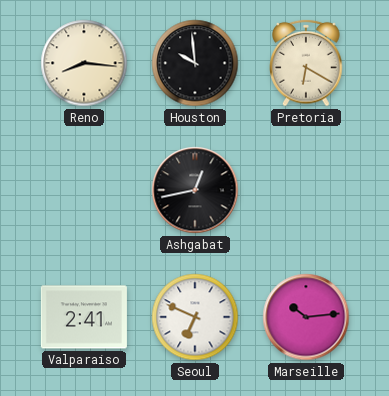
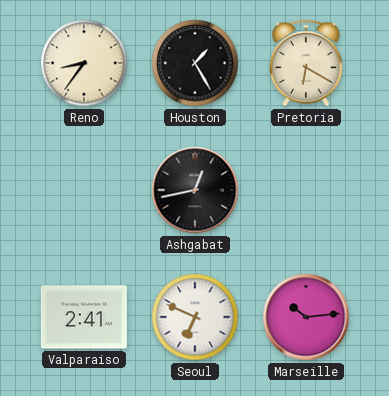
Reno: 8:16 -> 8:36
Houston: 9:59 -> 1:25
